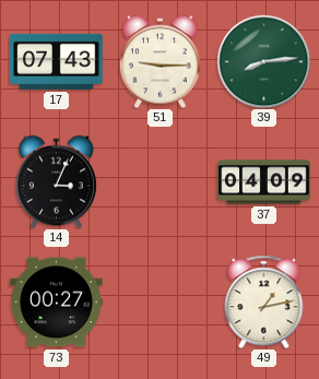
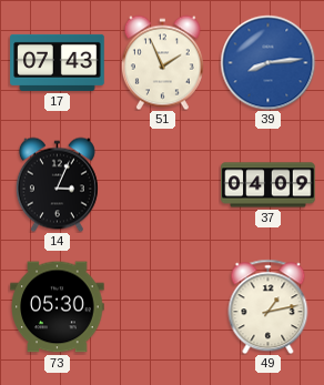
51: 9:15 -> 1:56
39 dial: green -> blue
73: 00:27 -> 05:30
